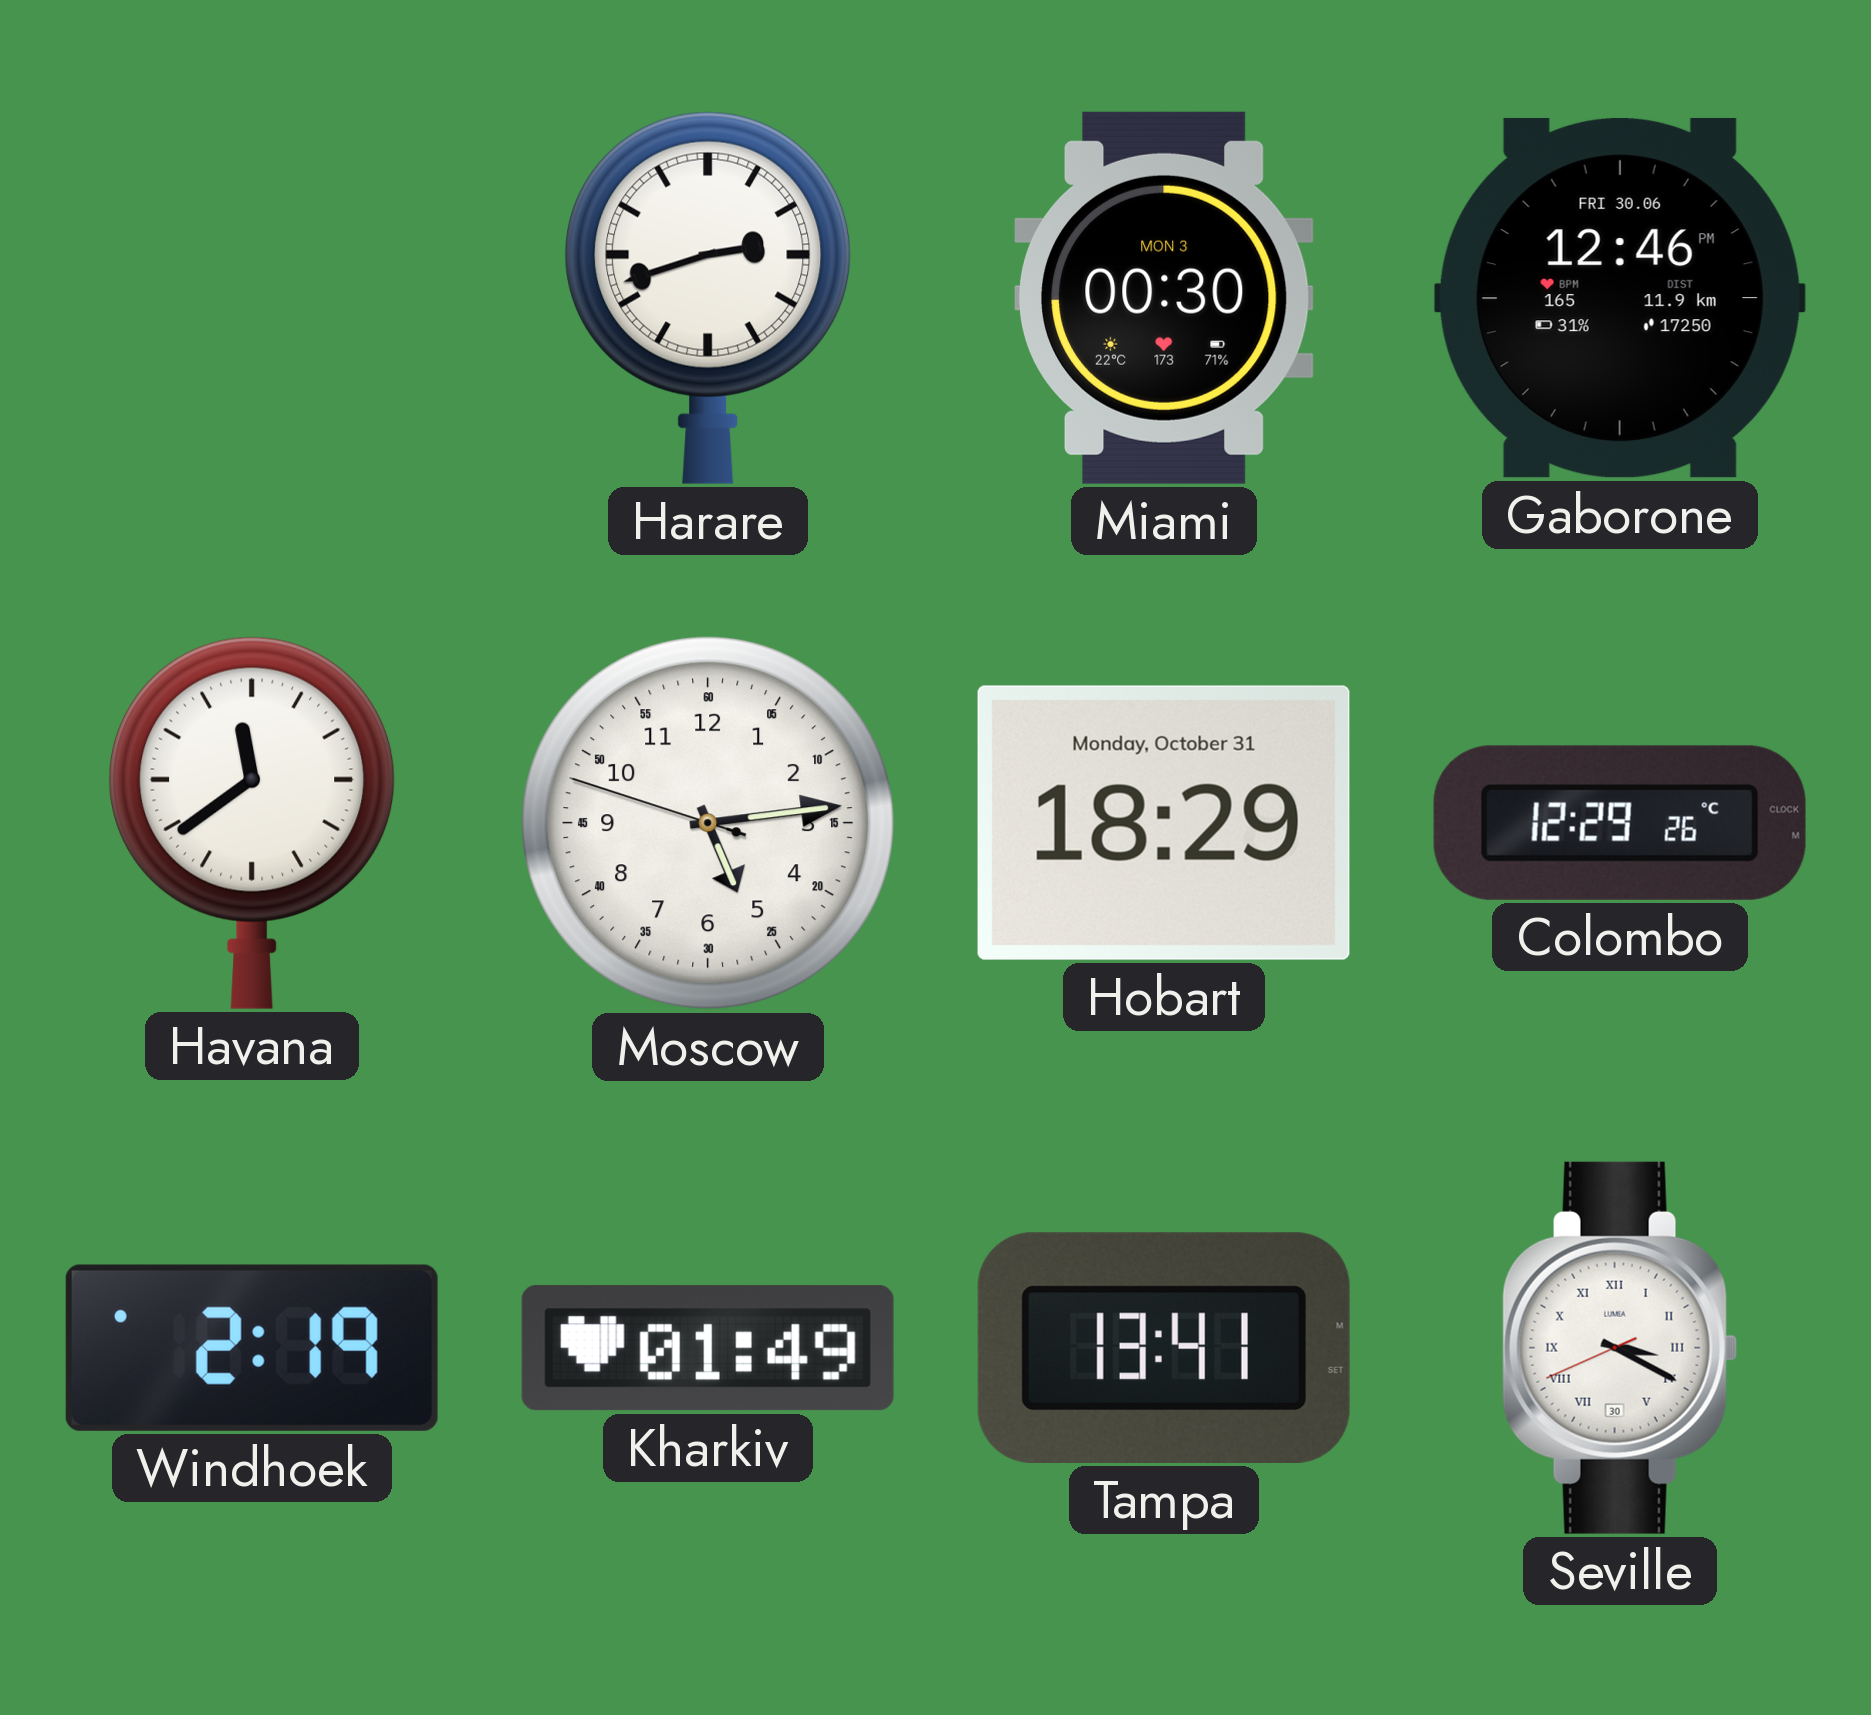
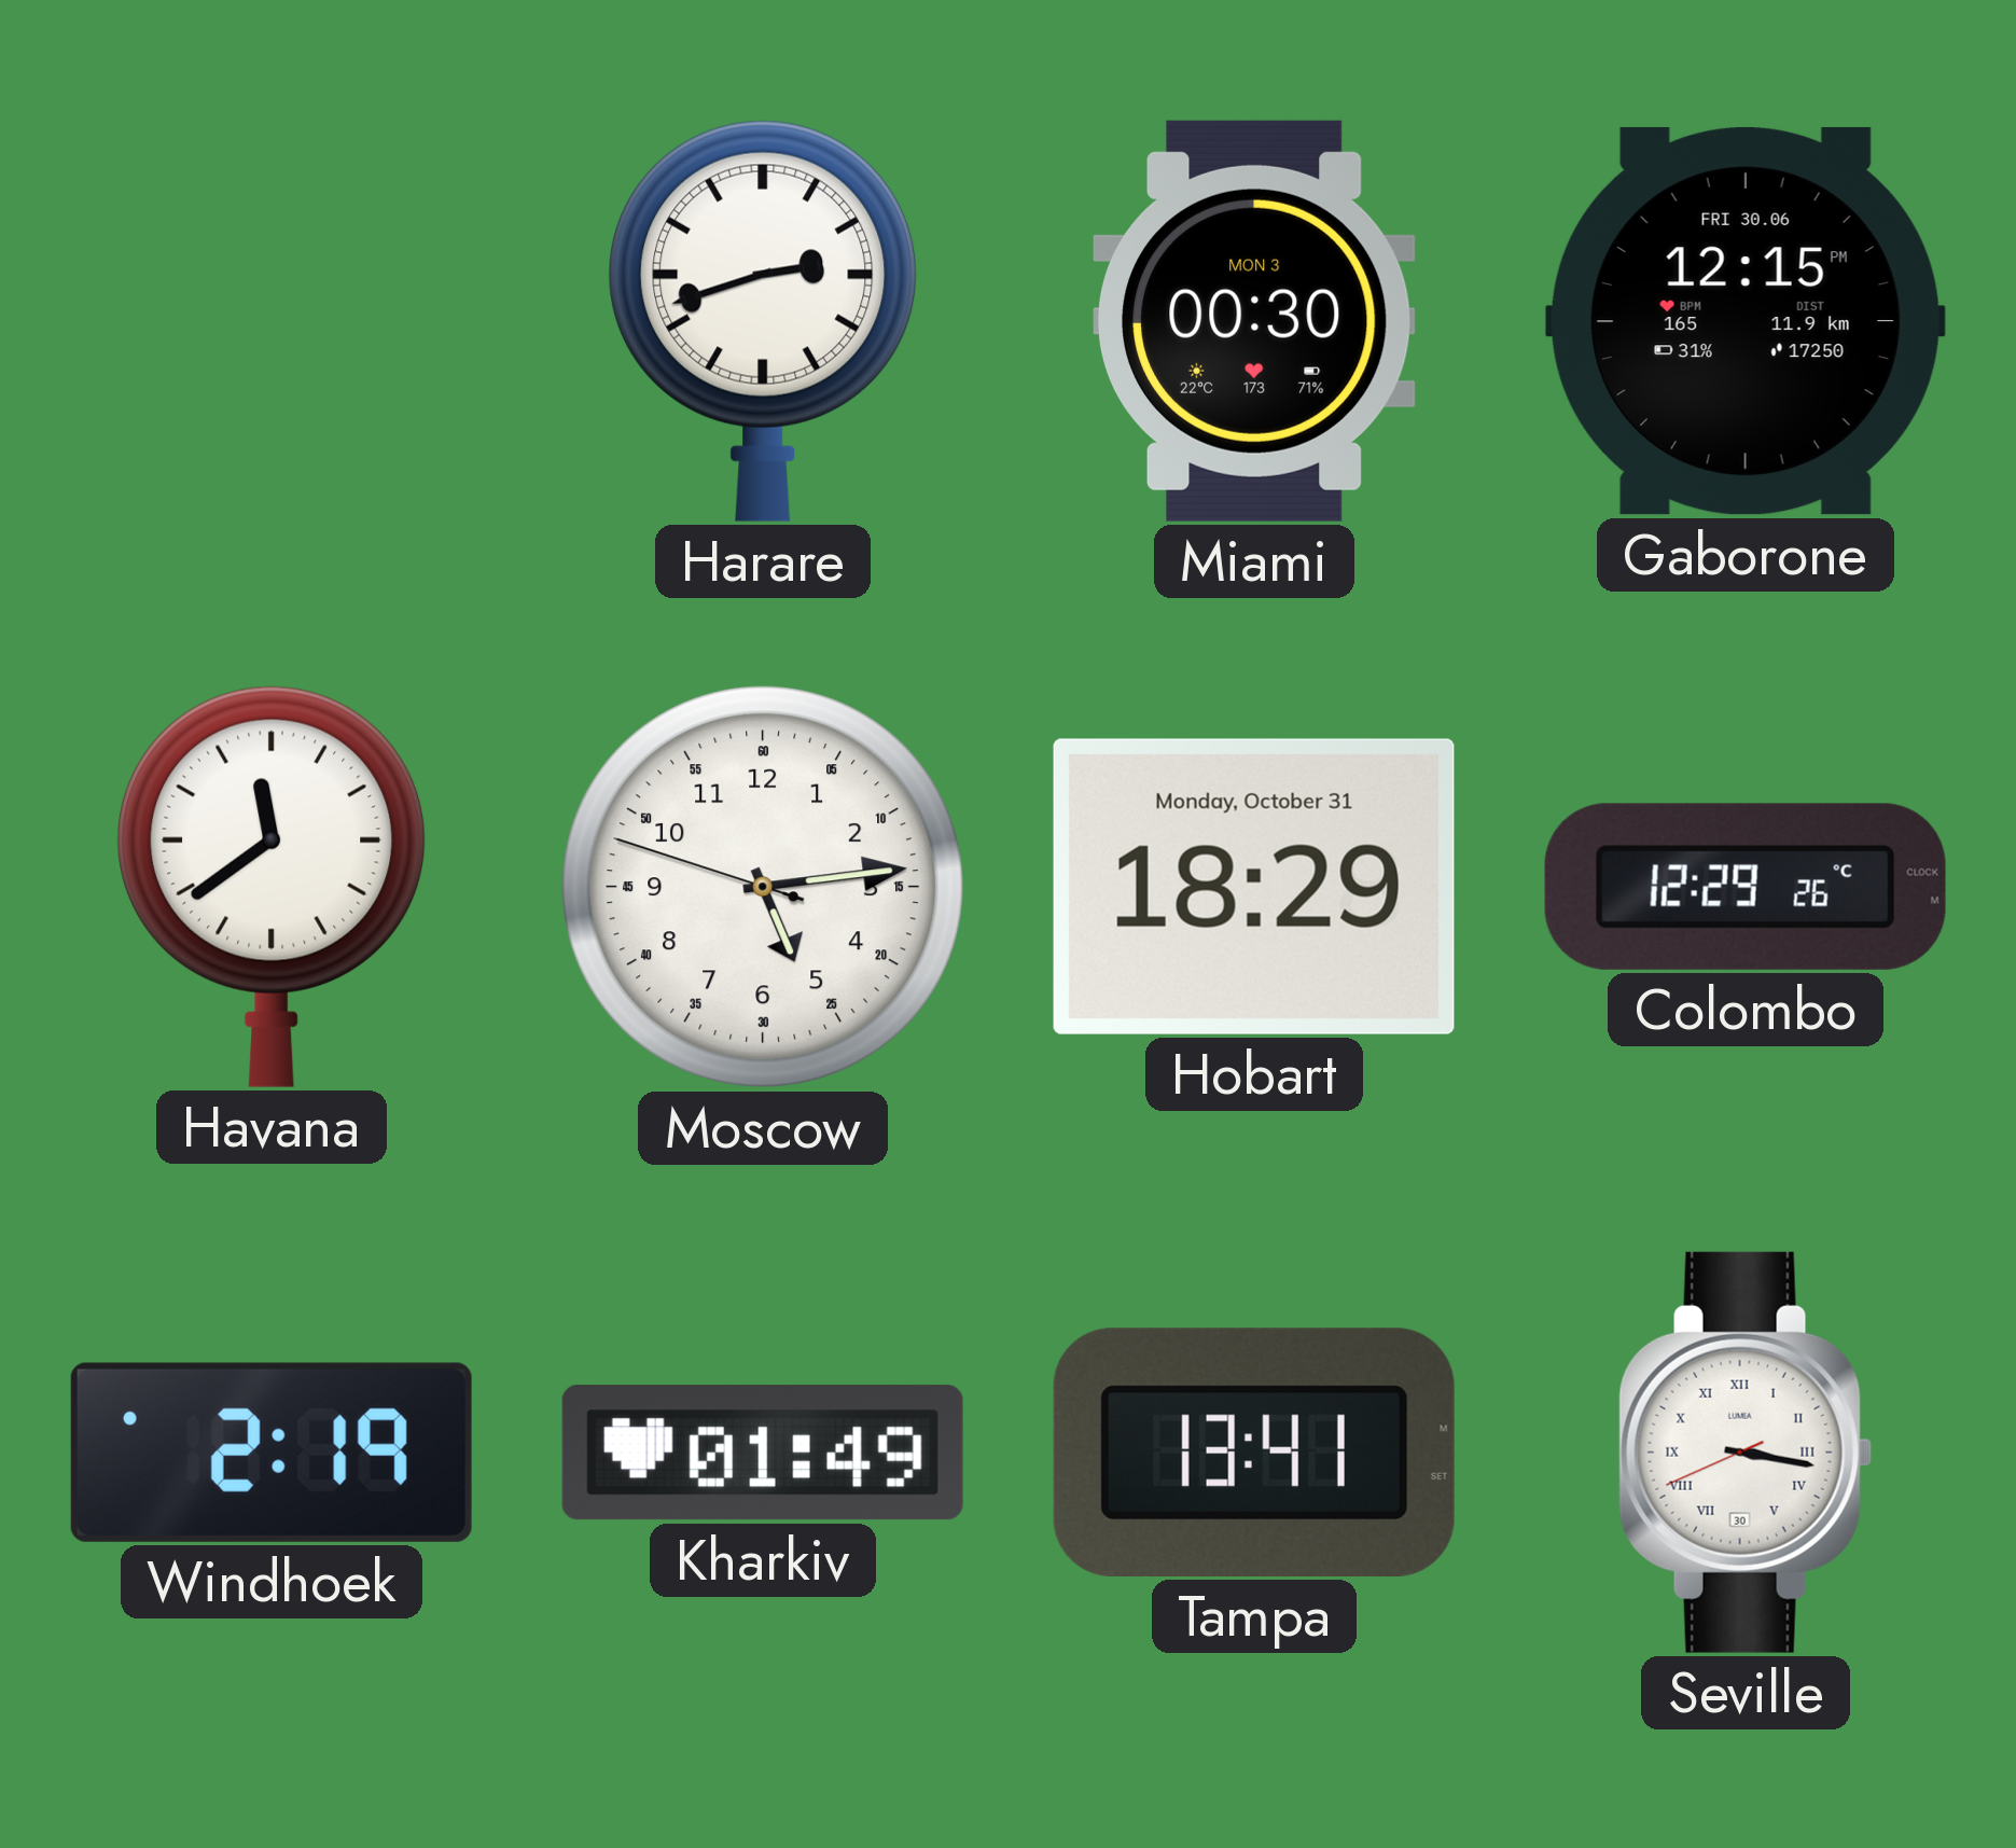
Gaborone: 12:46 -> 12:15
Seville: 3:19 -> 3:16
